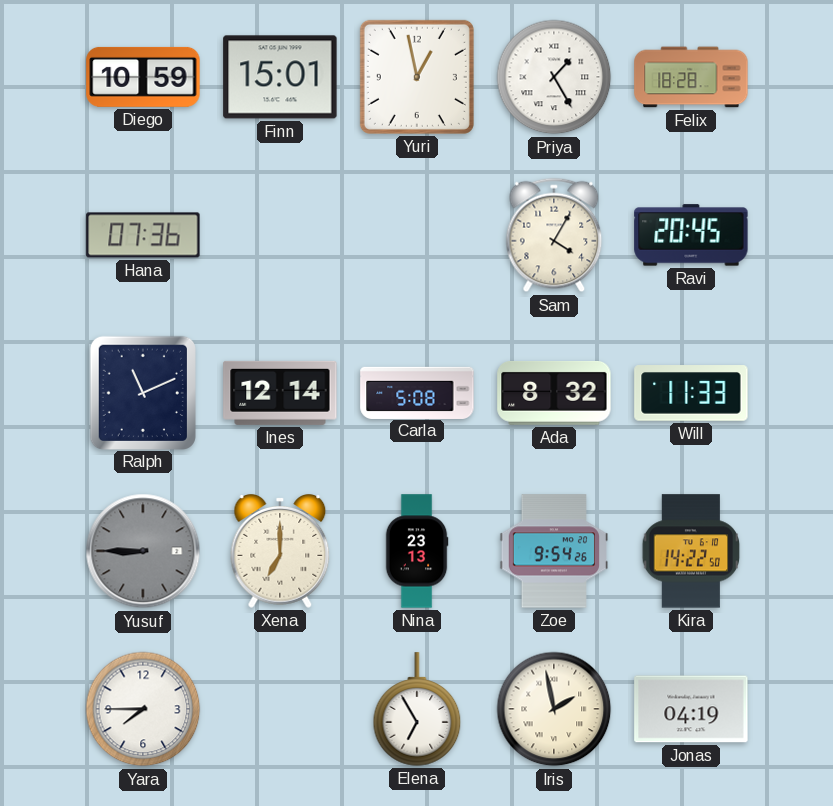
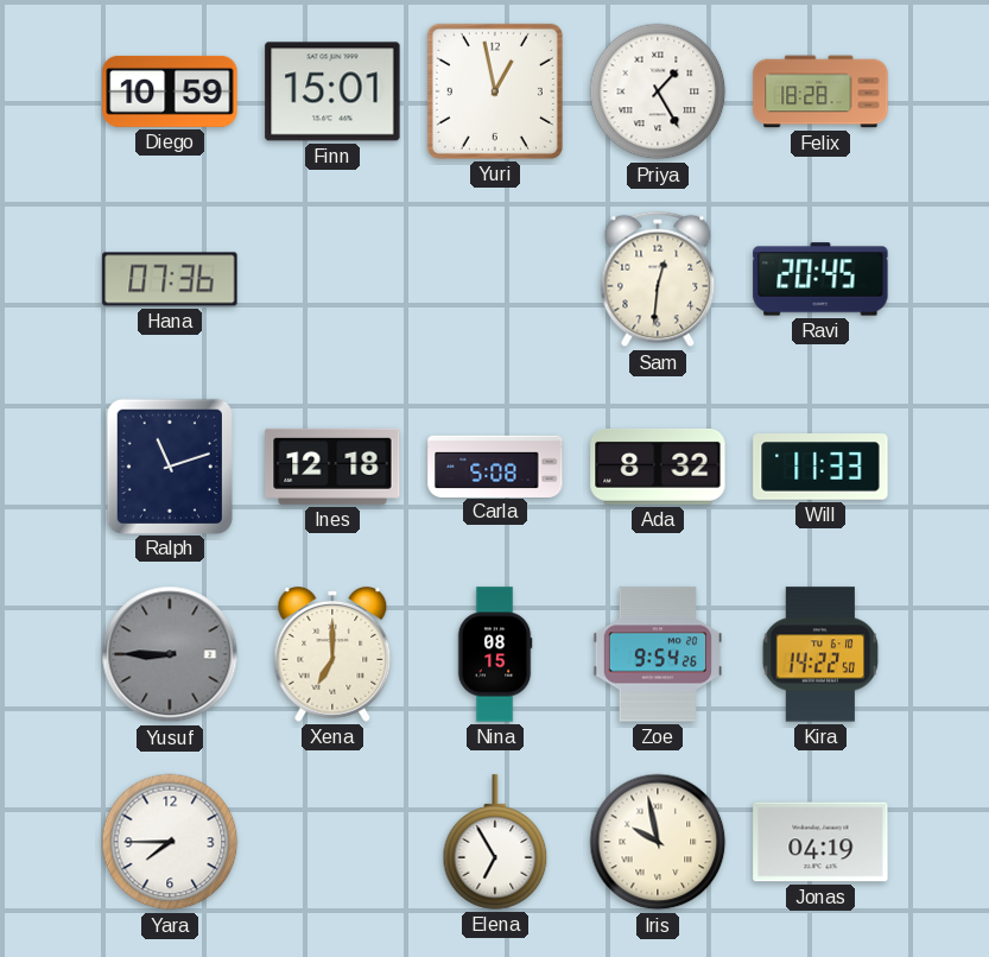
Sam: 4:05 -> 12:31
Ralph: 11:11 -> 11:12
Ines: 12:14 -> 12:18
Nina: 23:13 -> 08:15
Iris: 1:58 -> 9:58
